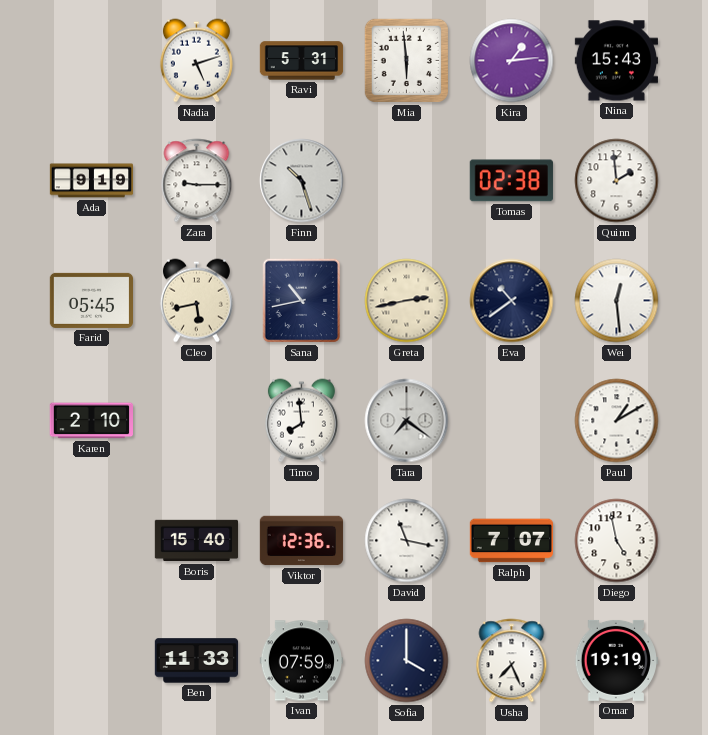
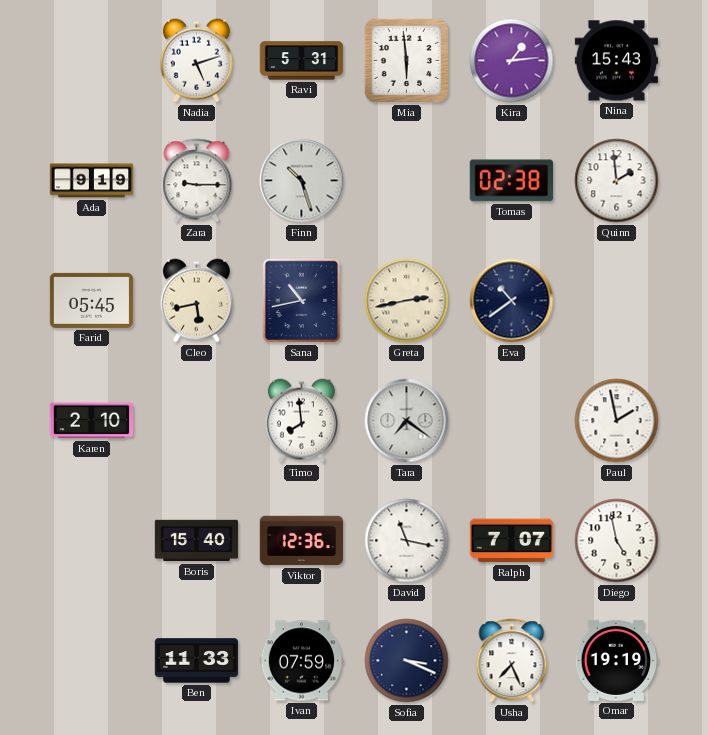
Wei: 12:29 -> none
Paul: 1:10 -> 1:58
Sofia: 4:00 -> 3:19
